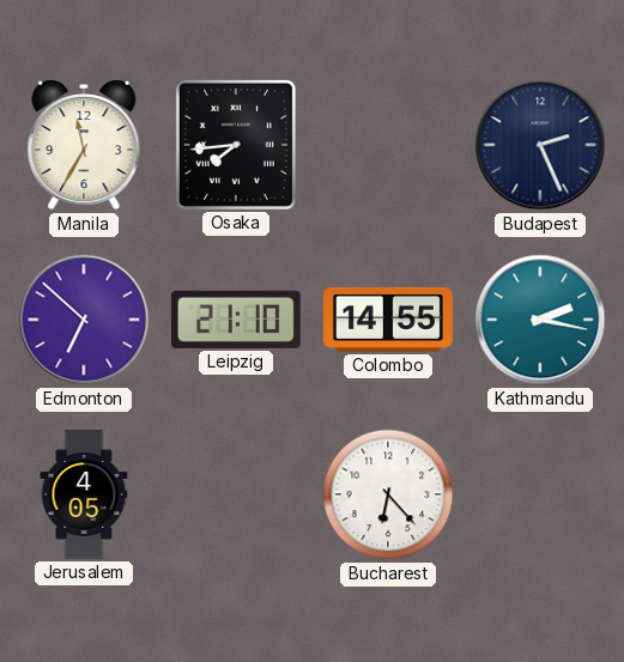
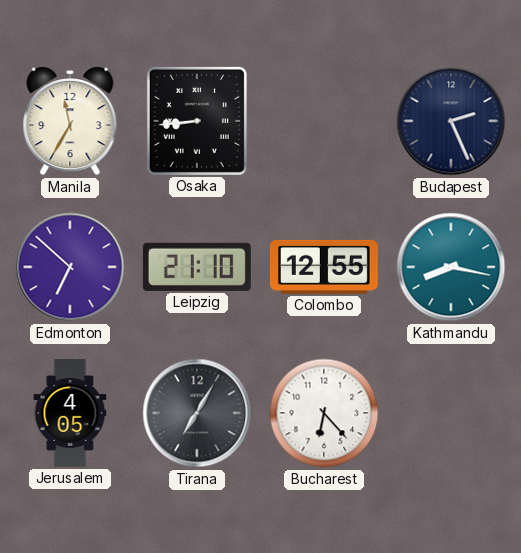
Osaka: 7:44 -> 8:44
Colombo: 14:55 -> 12:55
Kathmandu: 2:17 -> 8:17
Tirana: none -> 7:05
